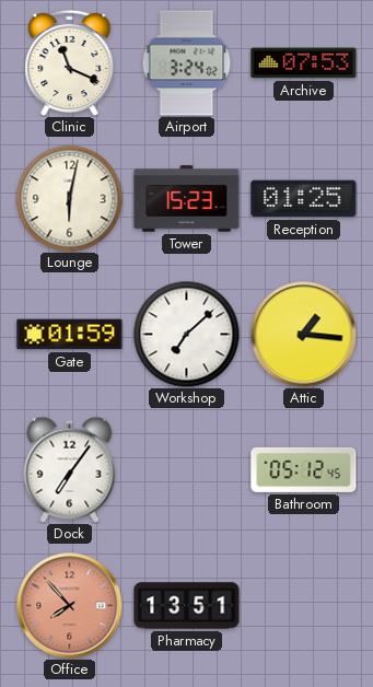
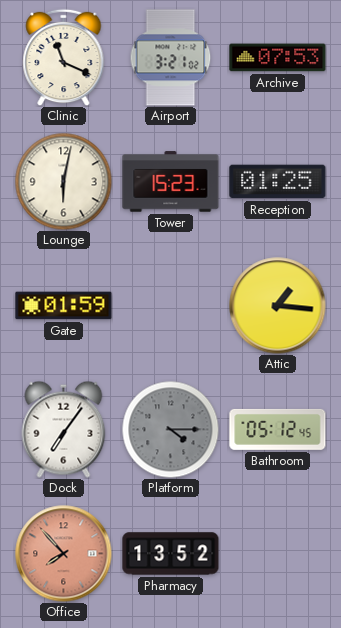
Airport: 3:24 -> 3:21
Workshop: 7:08 -> none
Platform: none -> 4:15
Pharmacy: 13:51 -> 13:52
